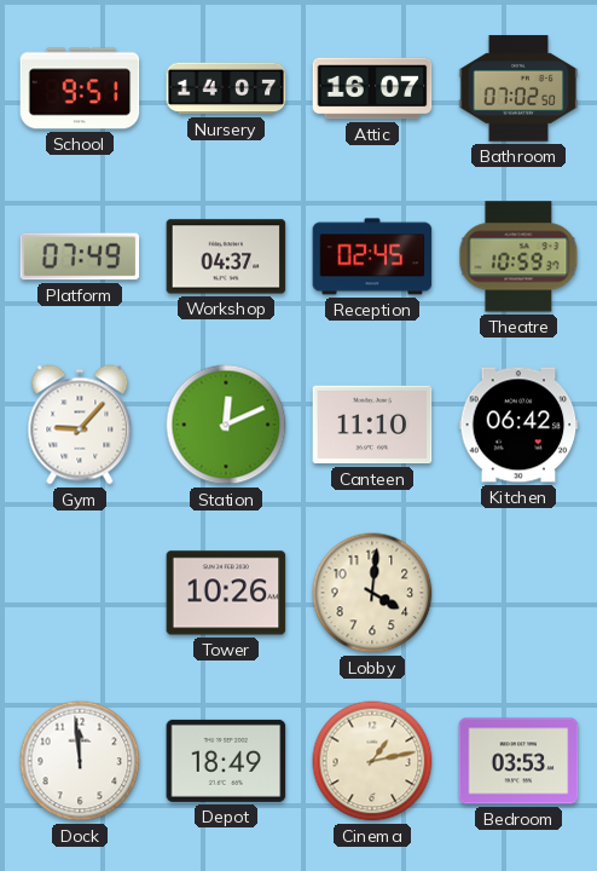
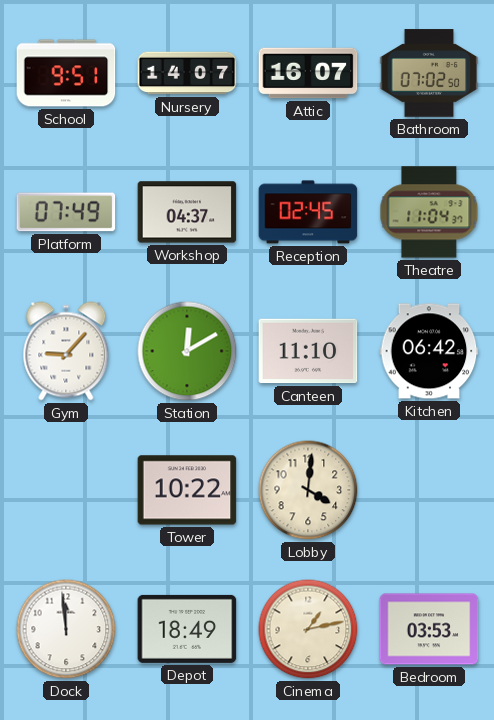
Theatre: 10:59 -> 11:04
Station: 12:11 -> 12:10
Tower: 10:26 -> 10:22
